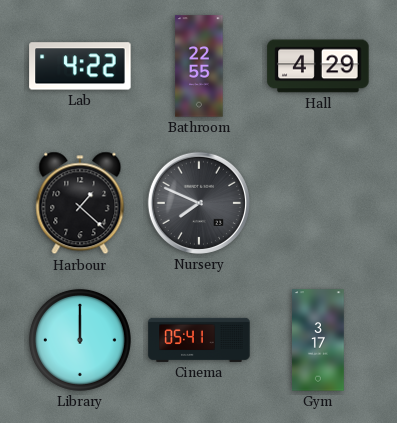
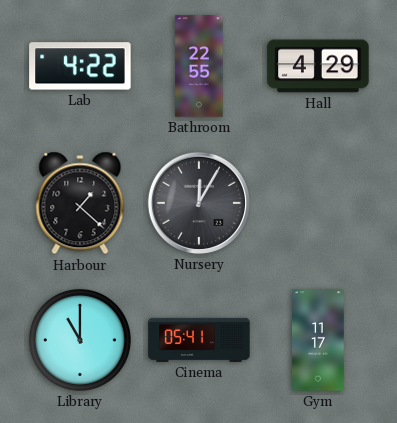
Nursery: 7:49 -> 12:05
Library: 12:00 -> 11:00
Gym: 3:17 -> 11:17
